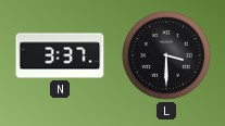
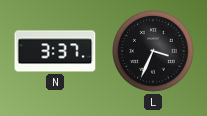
L: 3:30 -> 3:34
